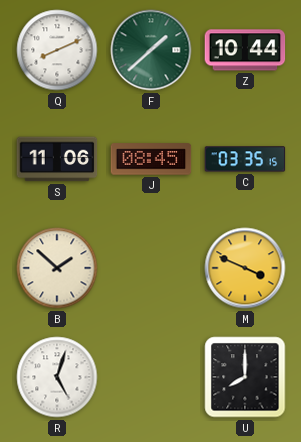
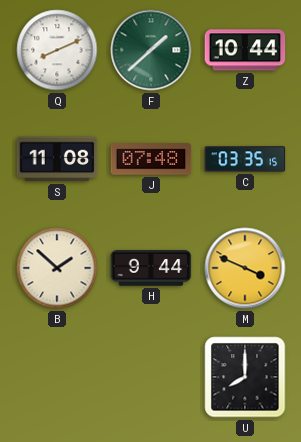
S: 11:06 -> 11:08
J: 08:45 -> 07:48
H: none -> 9:44
R: 5:03 -> none
